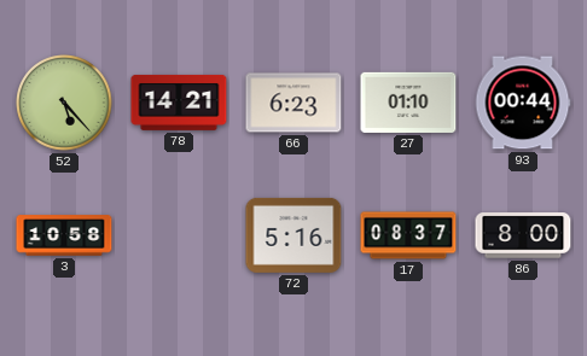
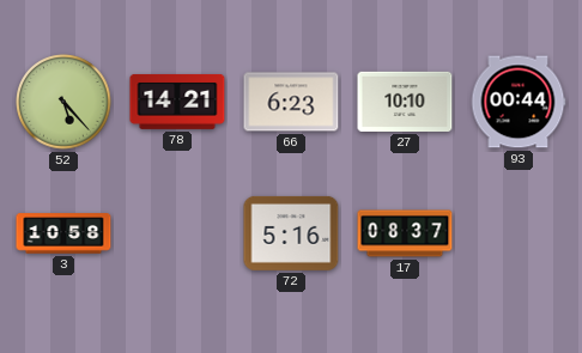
27: 01:10 -> 10:10
86: 8:00 -> none
